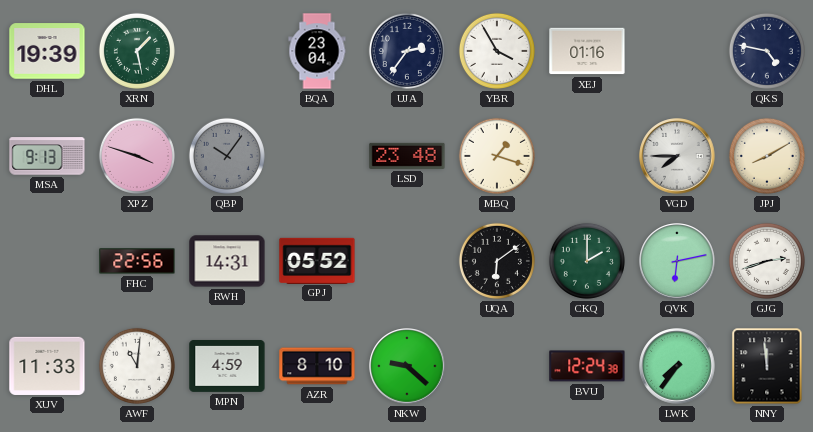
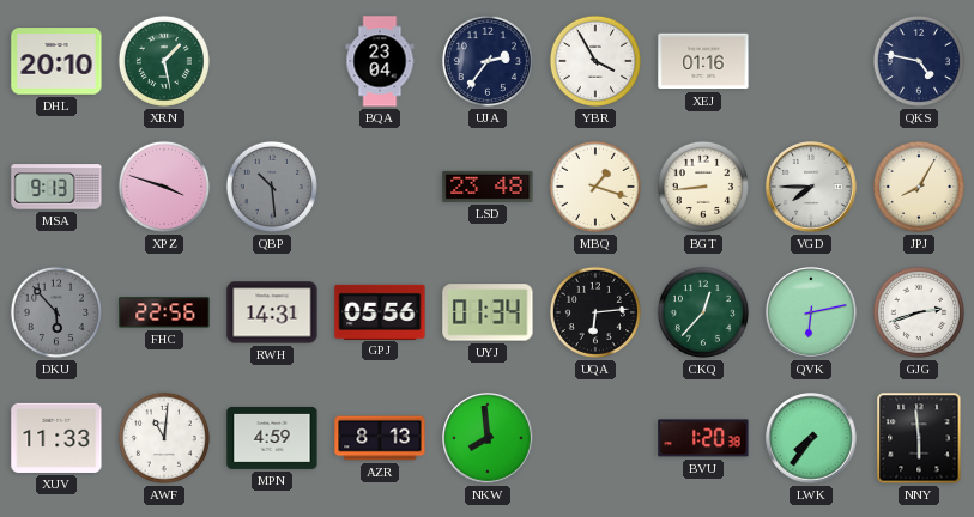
DHL: 19:39 -> 20:10
QBP: 10:06 -> 10:29
BGT: none -> 8:44
JPJ: 8:10 -> 8:05
DKU: none -> 5:53
GPJ: 05:52 -> 05:56
UYJ: none -> 01:34
UQA: 6:09 -> 6:14
CKQ: 2:00 -> 12:37
AZR: 8:10 -> 8:13
NKW: 9:22 -> 7:59
BVU: 12:24 -> 1:20
NNY: 11:59 -> 5:59
